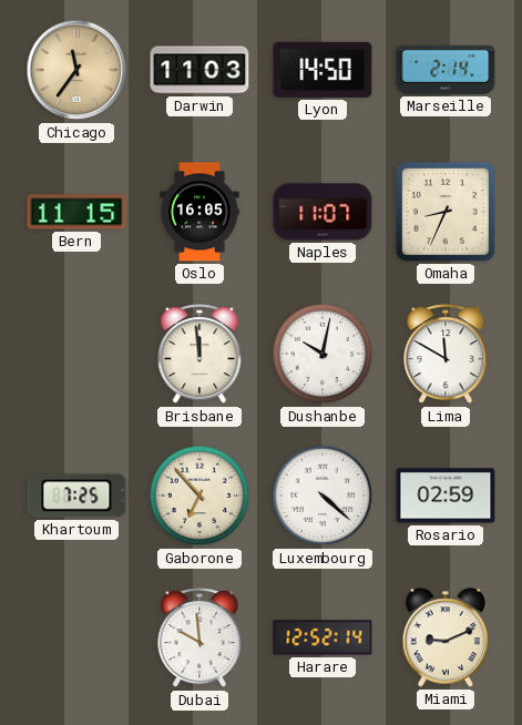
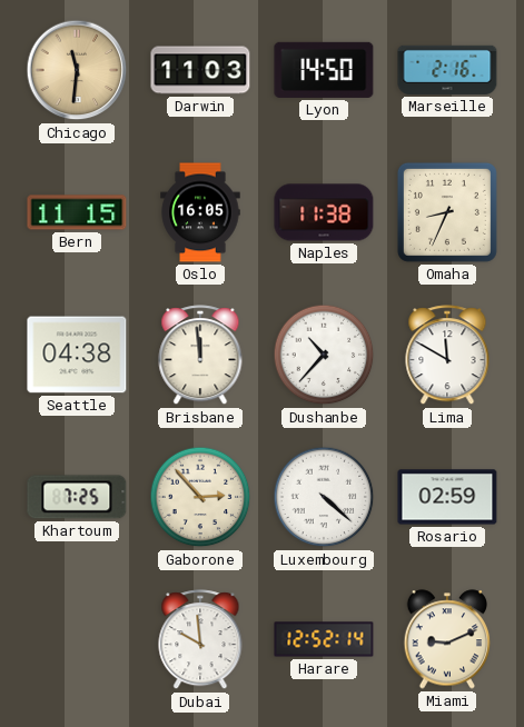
Chicago: 11:36 -> 11:31
Marseille: 2:14 -> 2:16
Naples: 11:07 -> 11:38
Seattle: none -> 04:38
Dushanbe: 10:02 -> 10:37
Gaborone: 6:53 -> 2:53
